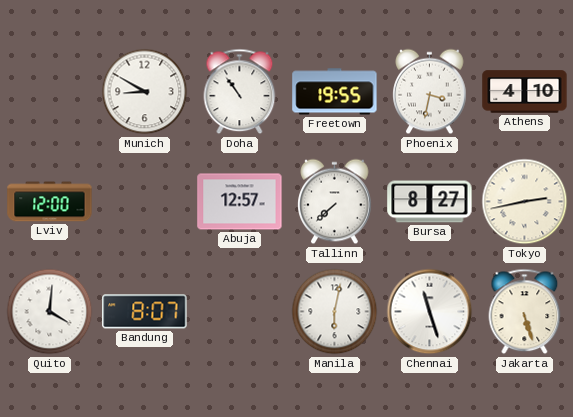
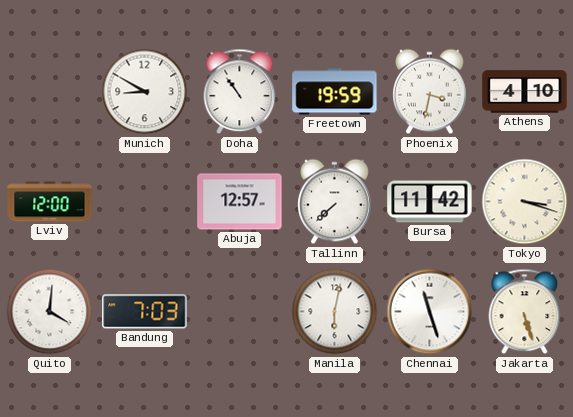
Freetown: 19:55 -> 19:59
Bursa: 8:27 -> 11:42
Tokyo: 2:43 -> 3:18
Bandung: 8:07 -> 7:03
